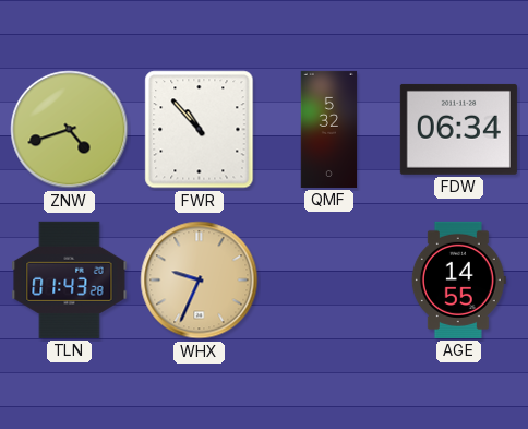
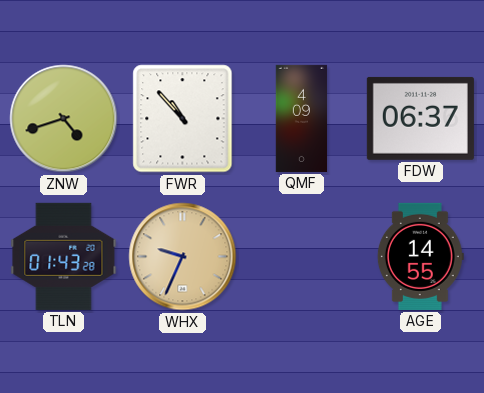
QMF: 5:32 -> 4:09
FDW: 06:34 -> 06:37
